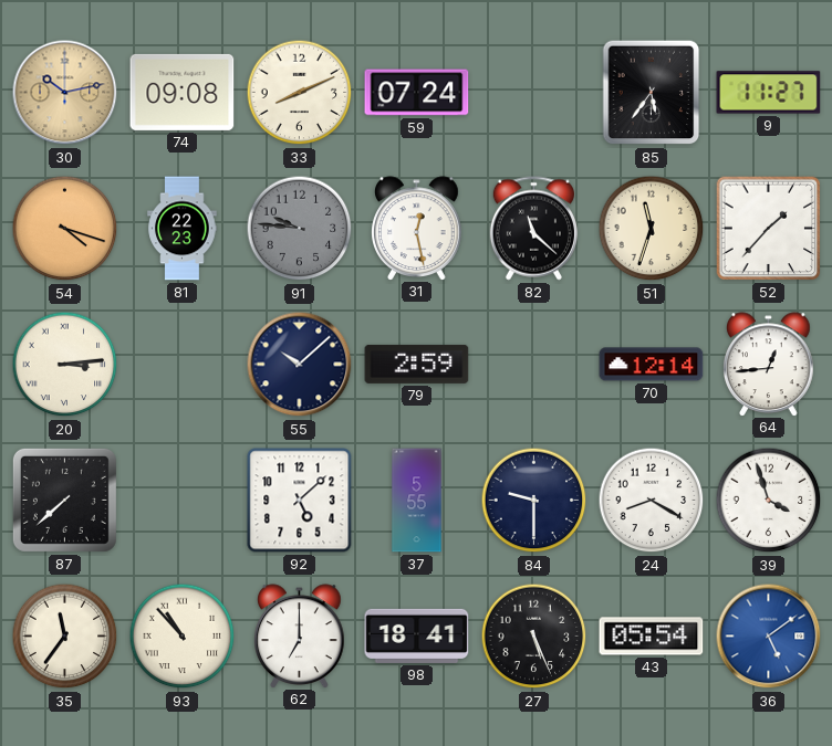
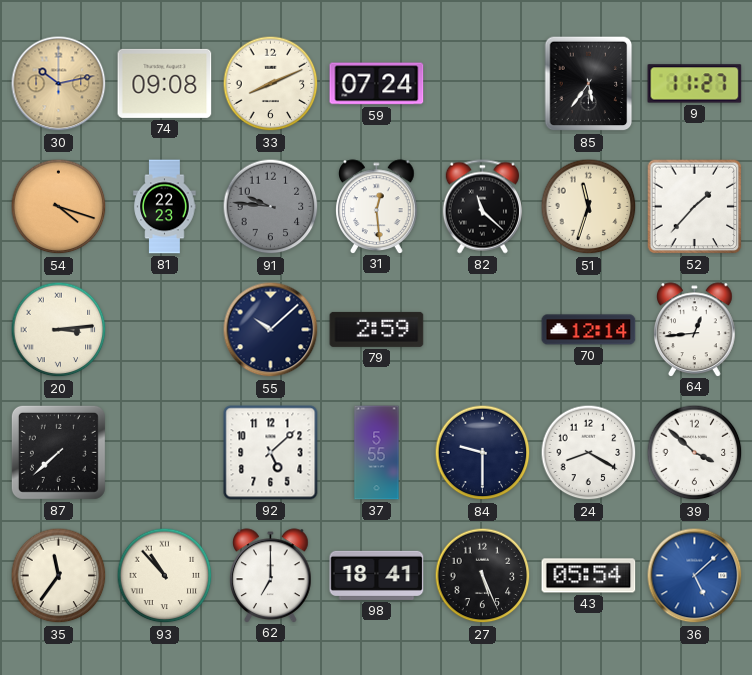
31: 12:28 -> 12:29
39: 3:57 -> 3:52
36: 5:09 -> 5:08
